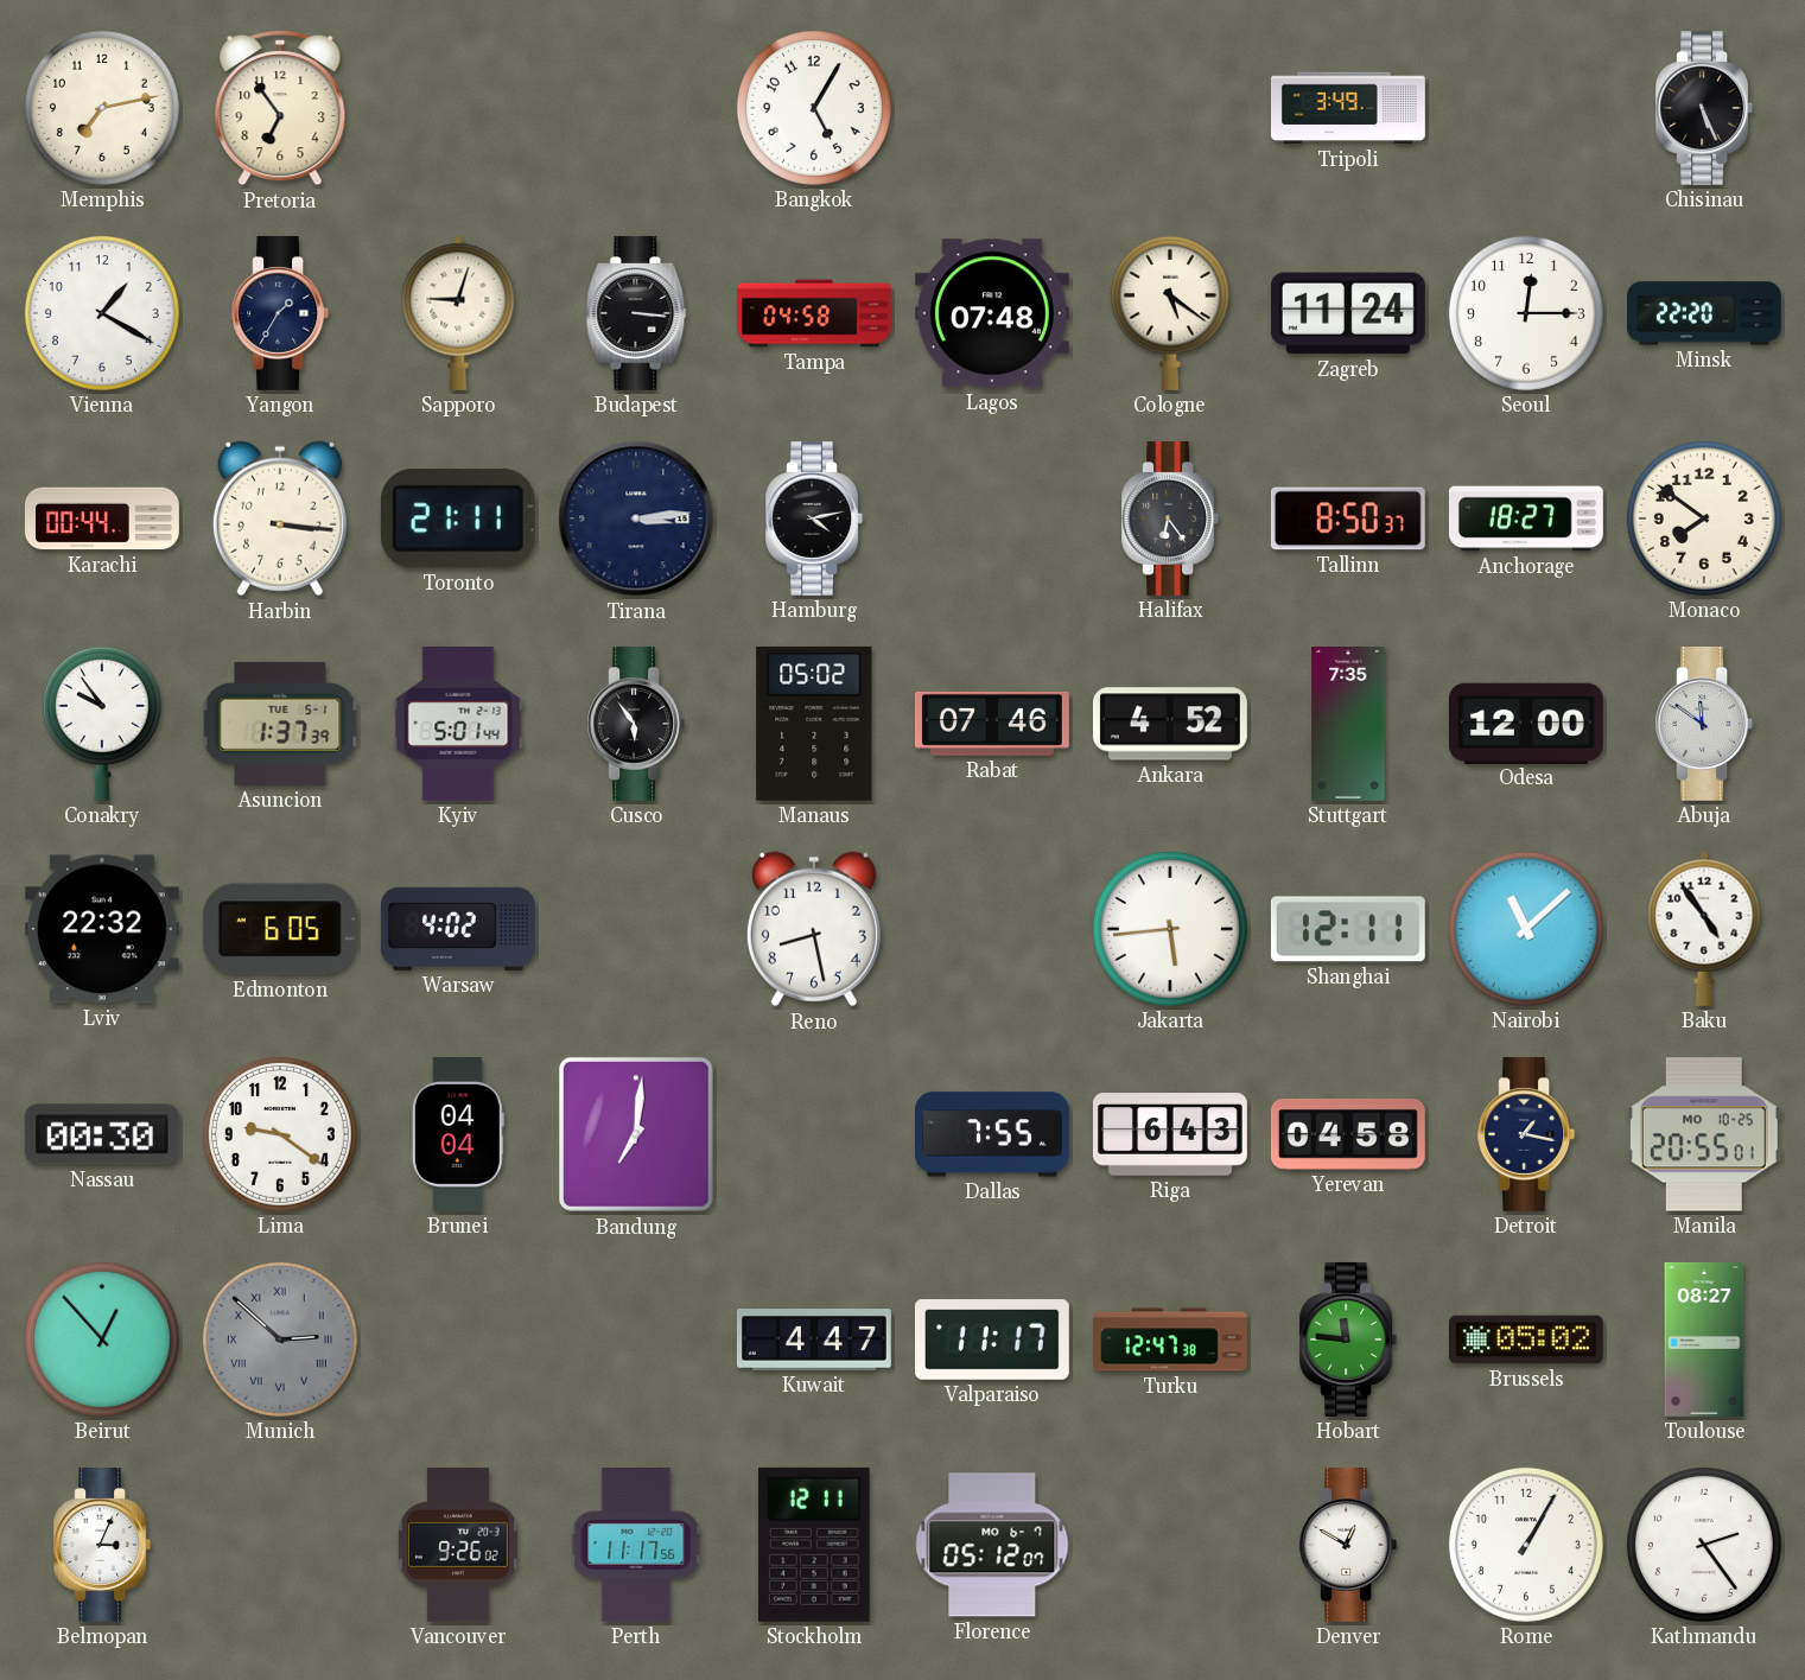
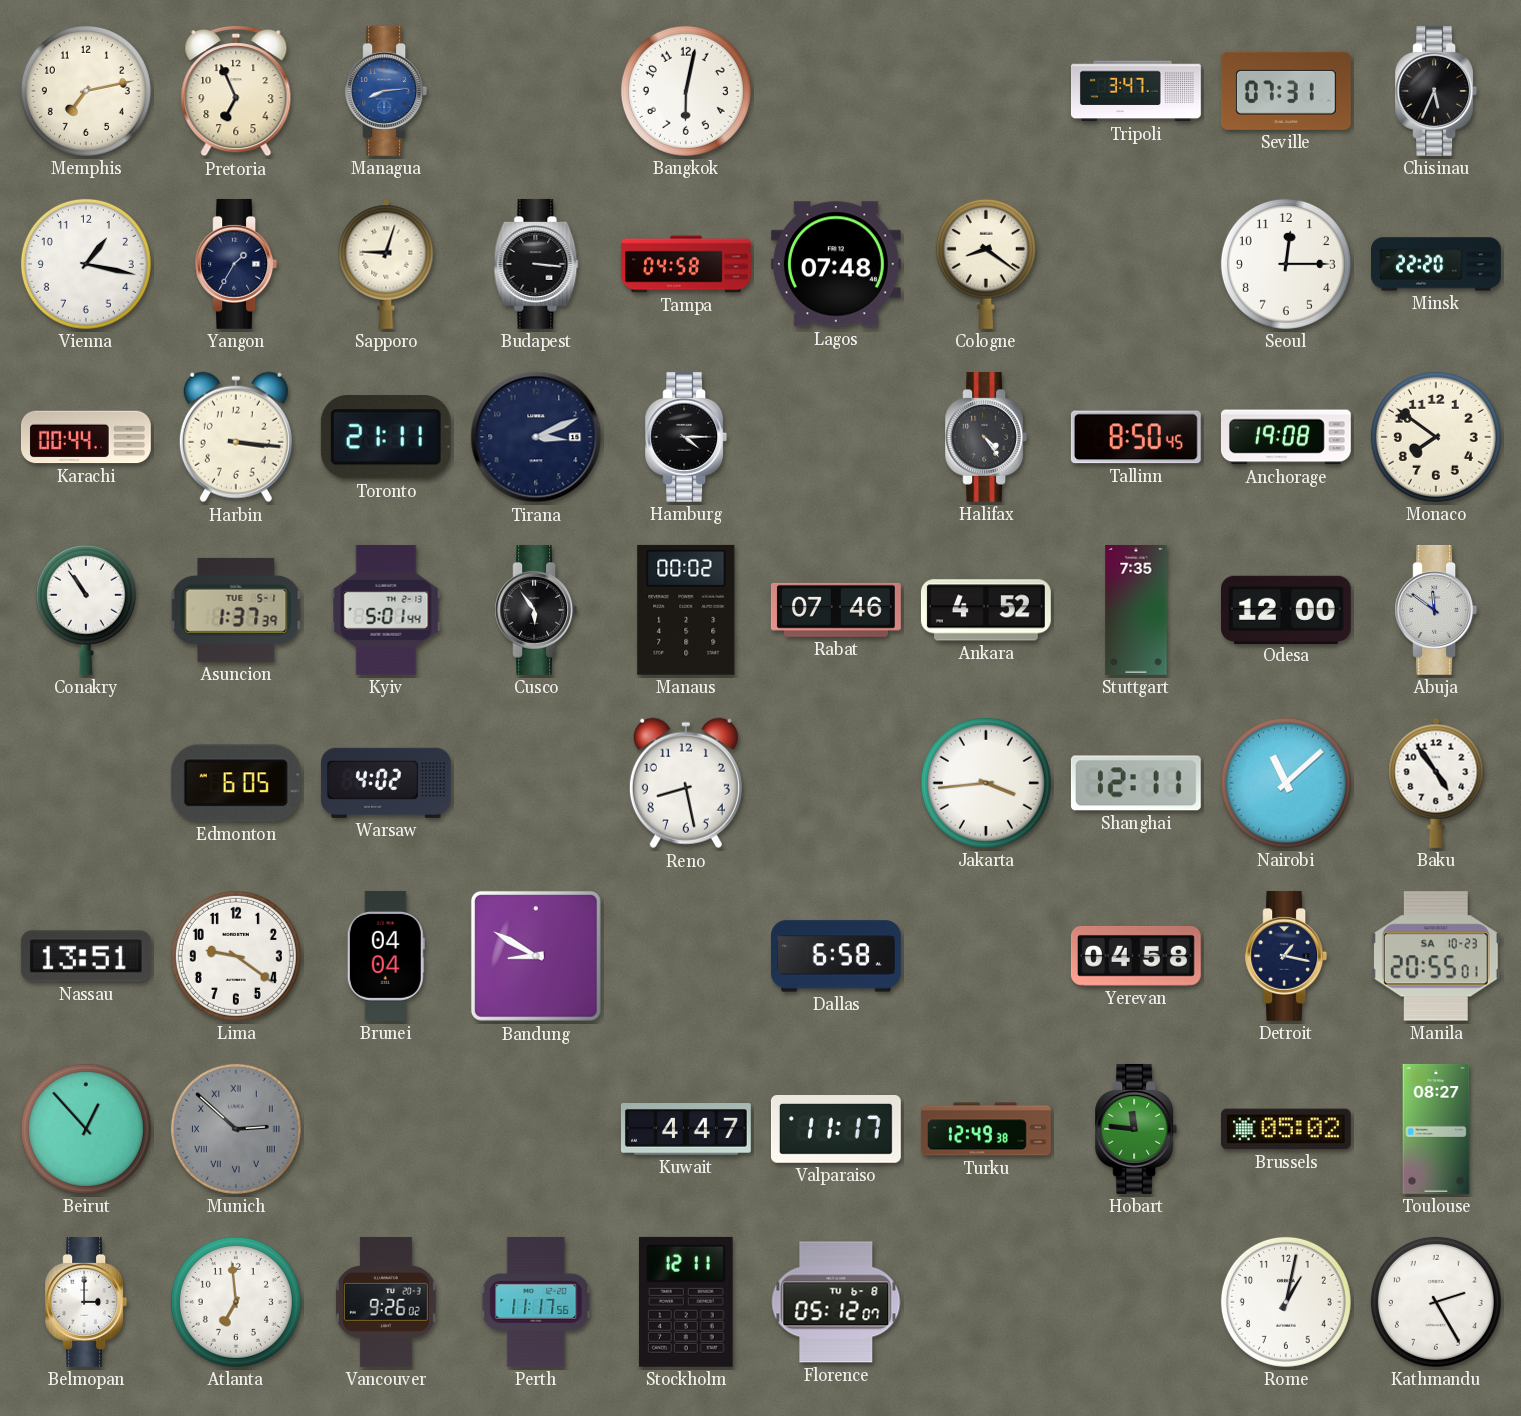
Pretoria: 6:54 -> 6:56
Managua: none -> 8:14
Bangkok: 5:05 -> 6:02
Tripoli: 3:49 -> 3:47
Seville: none -> 07:31
Chisinau: 5:26 -> 5:34
Vienna: 1:20 -> 1:17
Cologne: 5:21 -> 8:21
Zagreb: 11:24 -> none
Tirana: 3:14 -> 3:11
Hamburg: 4:13 -> 4:15
Halifax: 6:24 -> 4:24
Tallinn: 8:50:37 -> 8:50:45
Anchorage: 18:27 -> 19:08
Conakry: 9:54 -> 10:54
Manaus: 05:02 -> 00:02
Lviv: 22:32 -> none
Jakarta: 5:44 -> 3:44
Nassau: 00:30 -> 13:51
Bandung: 7:01 -> 8:50
Dallas: 7:55 -> 6:58
Riga: 6:43 -> none
Manila date: MO 10-25 -> SA 10-23
Turku: 12:47 -> 12:49
Belmopan: 3:04 -> 3:00
Atlanta: none -> 6:59
Florence date: MO 6-7 -> TU 6-8
Denver: 12:50 -> none
Rome: 1:05 -> 1:02
Kathmandu: 2:24 -> 2:25
